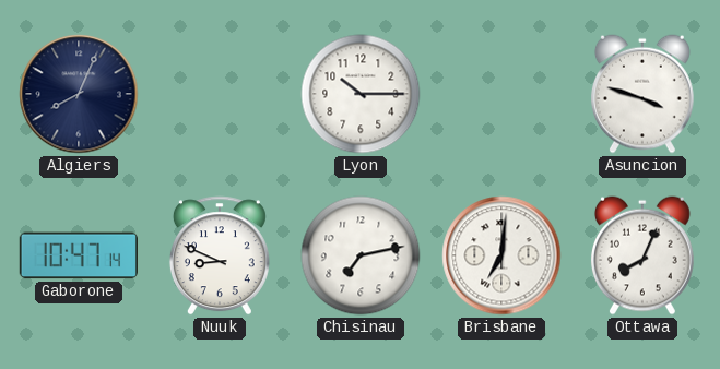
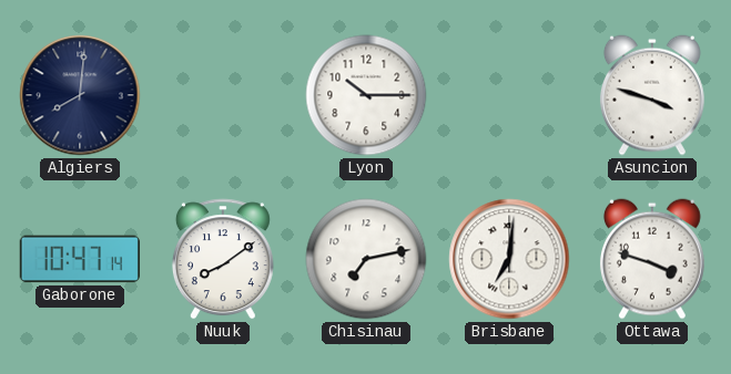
Algiers: 8:04 -> 8:01
Nuuk: 8:49 -> 8:09
Ottawa: 8:04 -> 3:48
